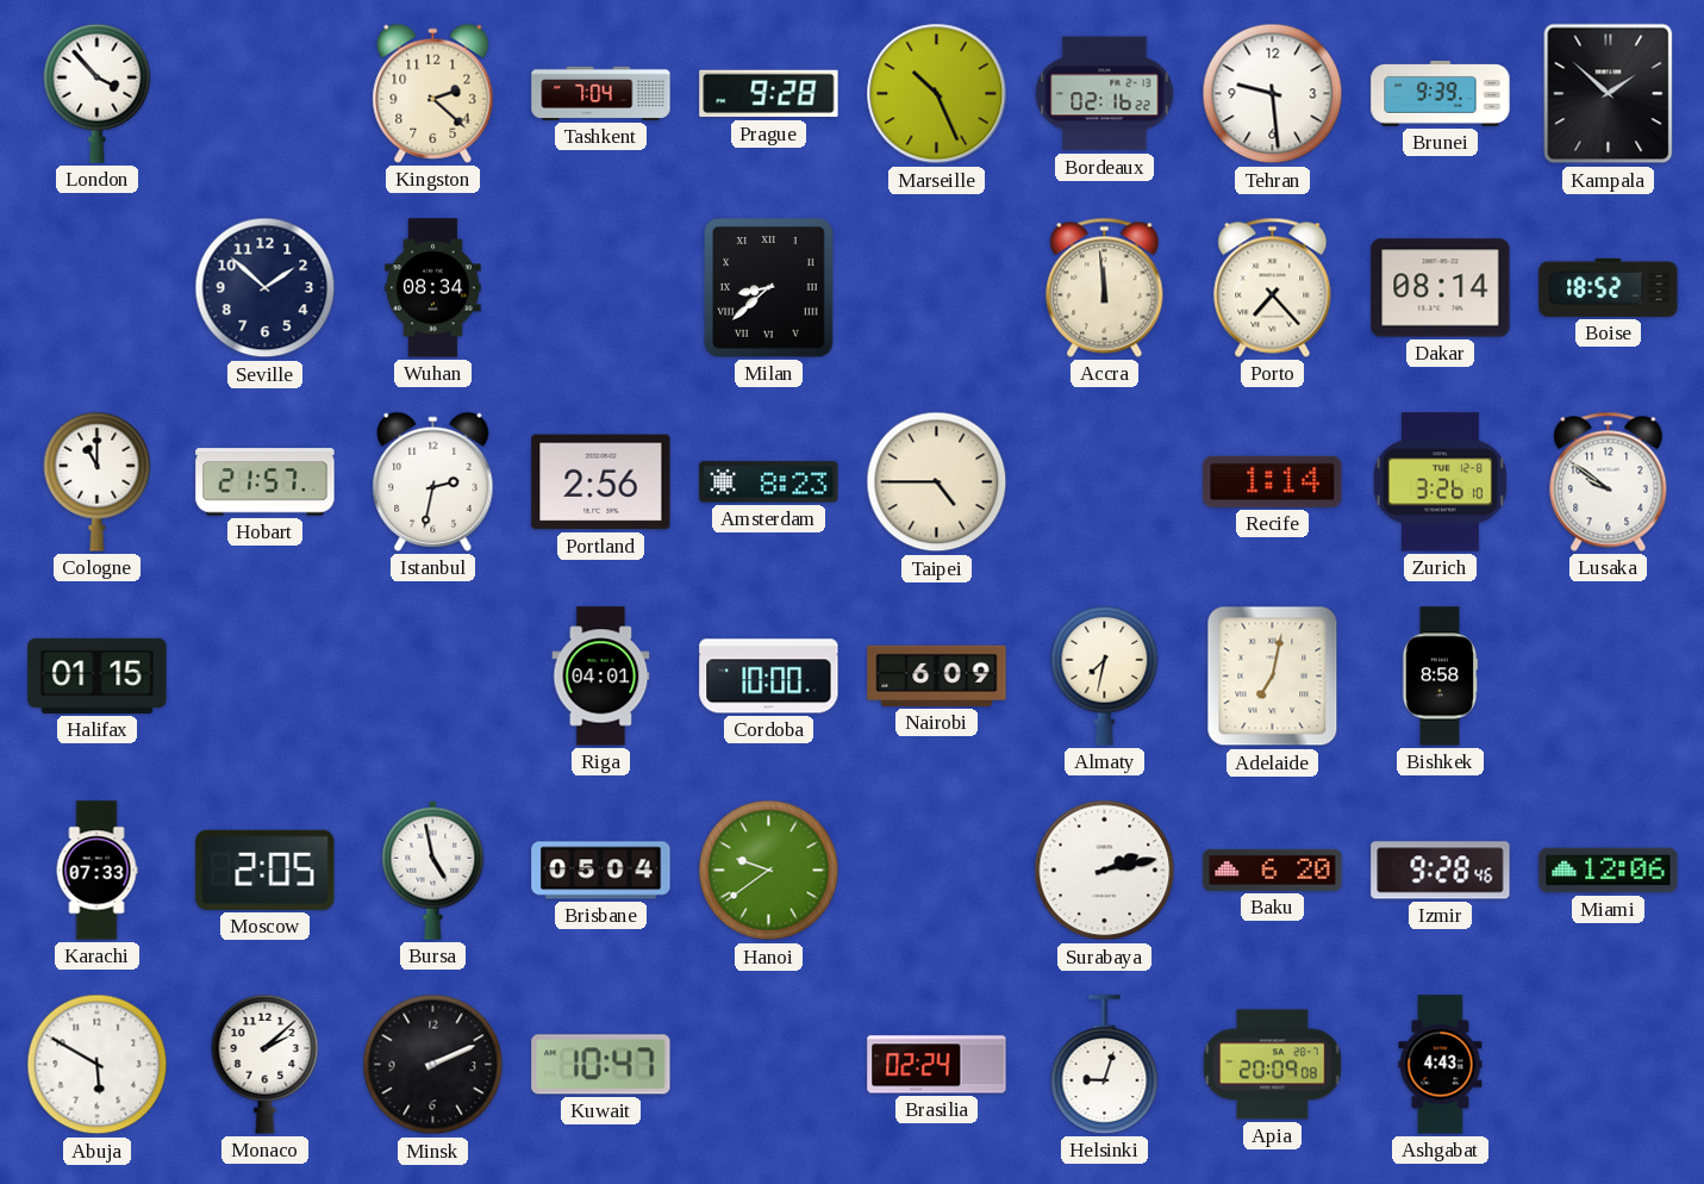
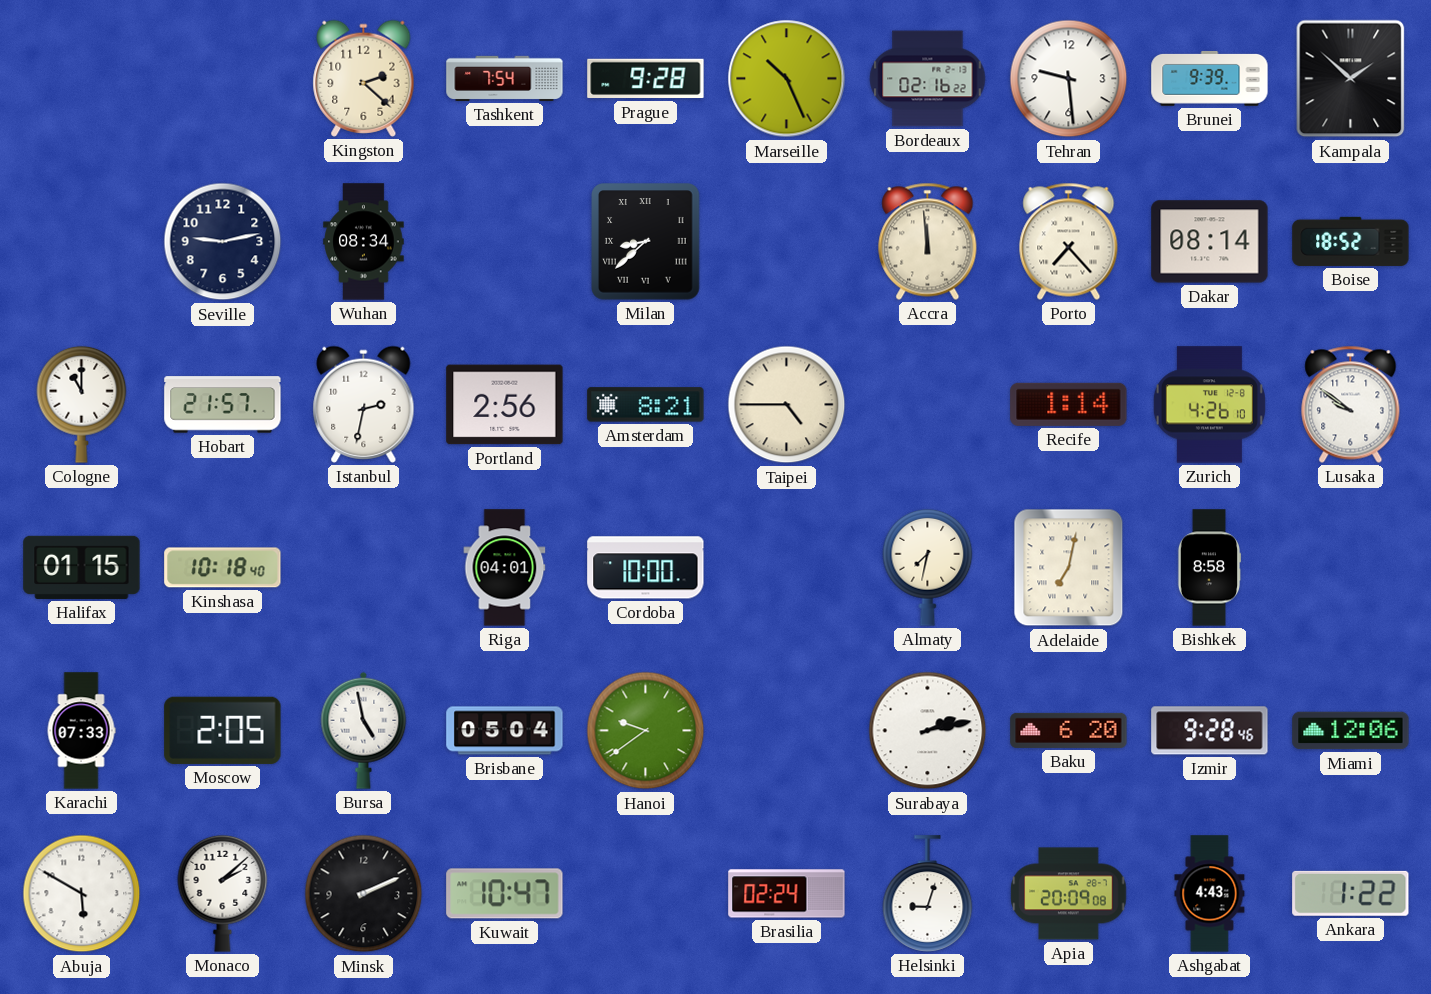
London: 3:53 -> none
Tashkent: 7:04 -> 7:54
Seville: 1:52 -> 9:13
Amsterdam: 8:23 -> 8:21
Zurich: 3:26 -> 4:26
Kinshasa: none -> 10:18
Nairobi: 6:09 -> none
Ankara: none -> 1:22
